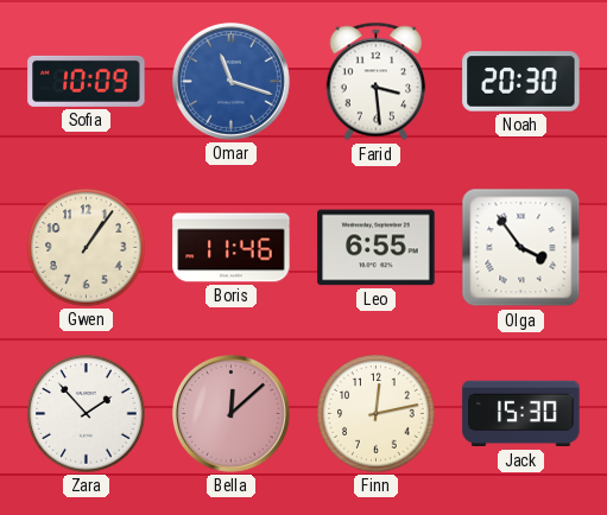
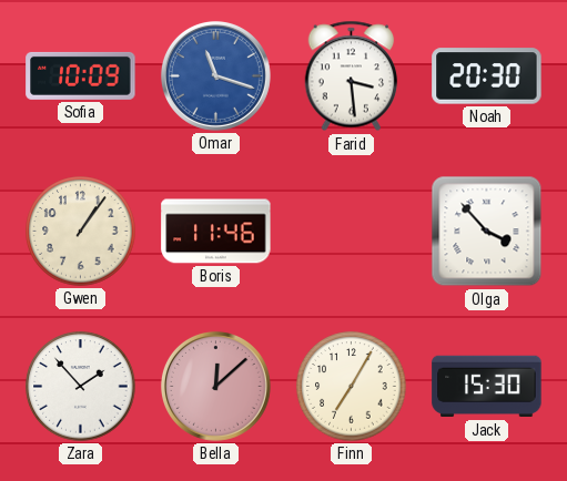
Leo: 6:55 -> none
Olga: 3:54 -> 3:53
Finn: 12:13 -> 7:05
